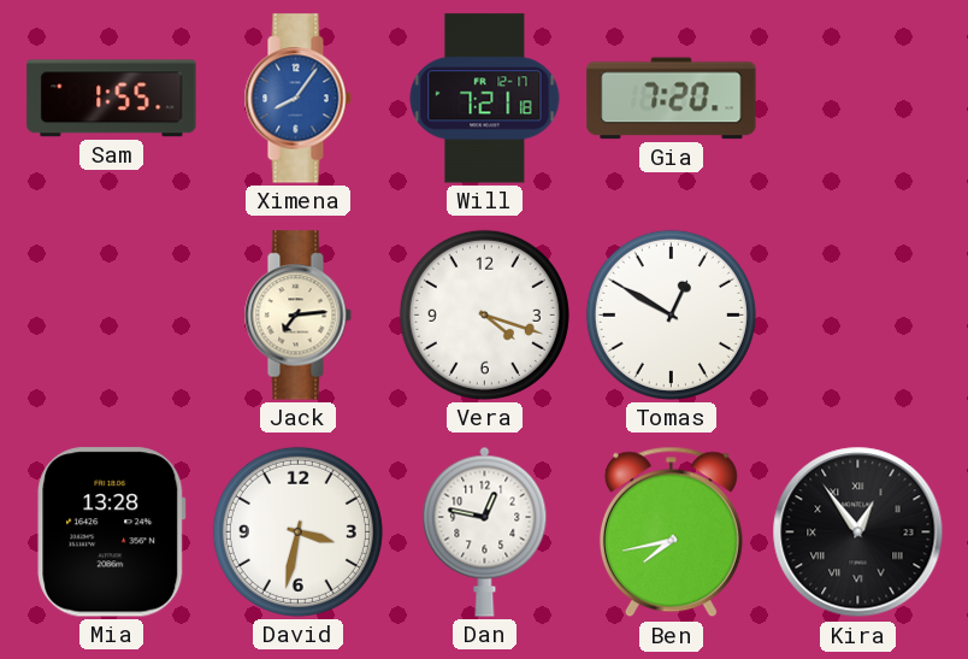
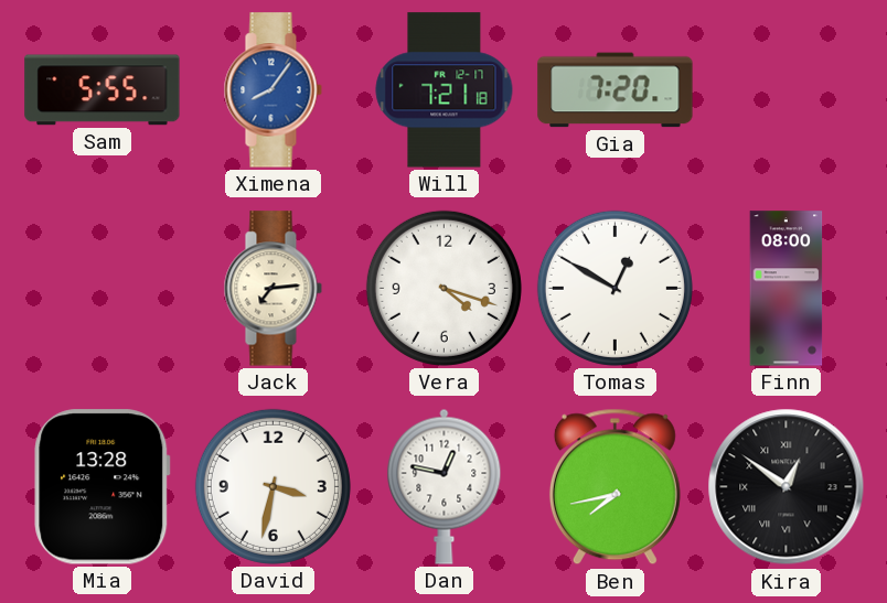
Sam: 1:55 -> 5:55
Finn: none -> 08:00
Kira: 12:54 -> 12:51
